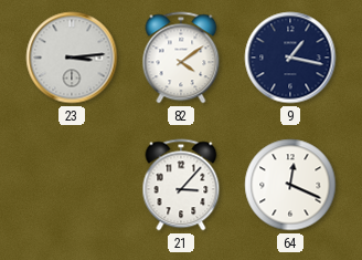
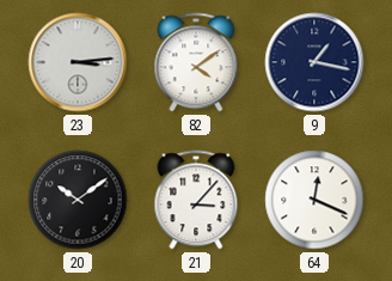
20: none -> 10:09
